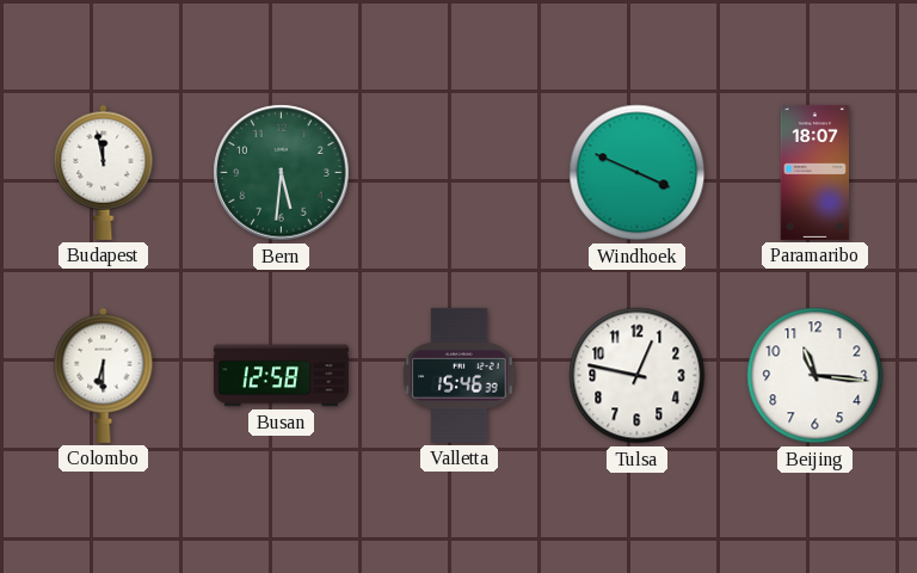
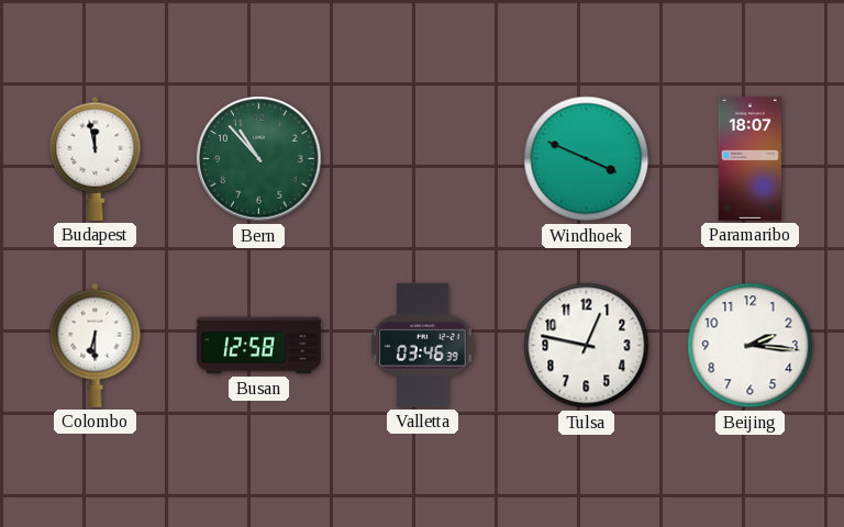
Bern: 5:31 -> 10:53
Valletta: 15:46 -> 03:46
Beijing: 11:16 -> 2:16
